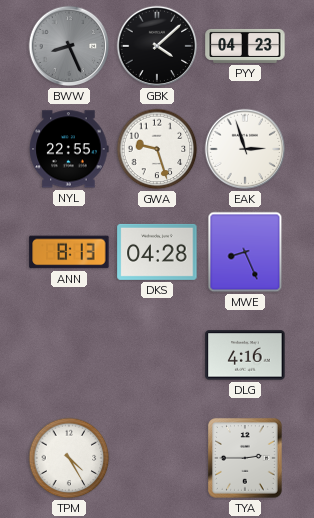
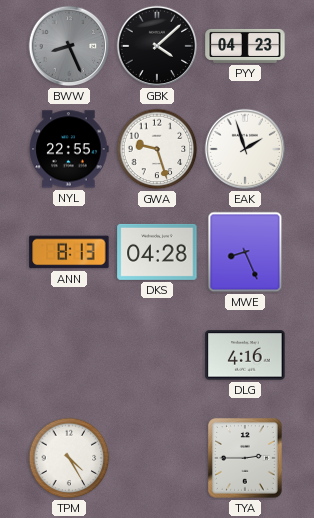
EAK: 2:57 -> 1:57
